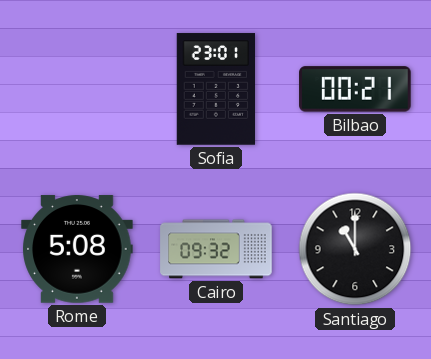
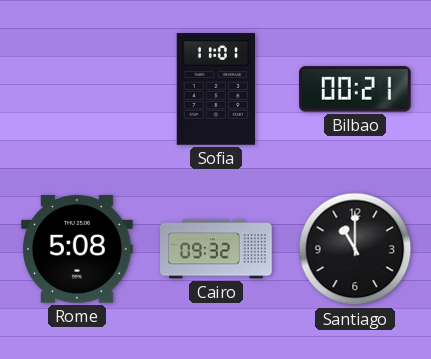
Sofia: 23:01 -> 11:01
